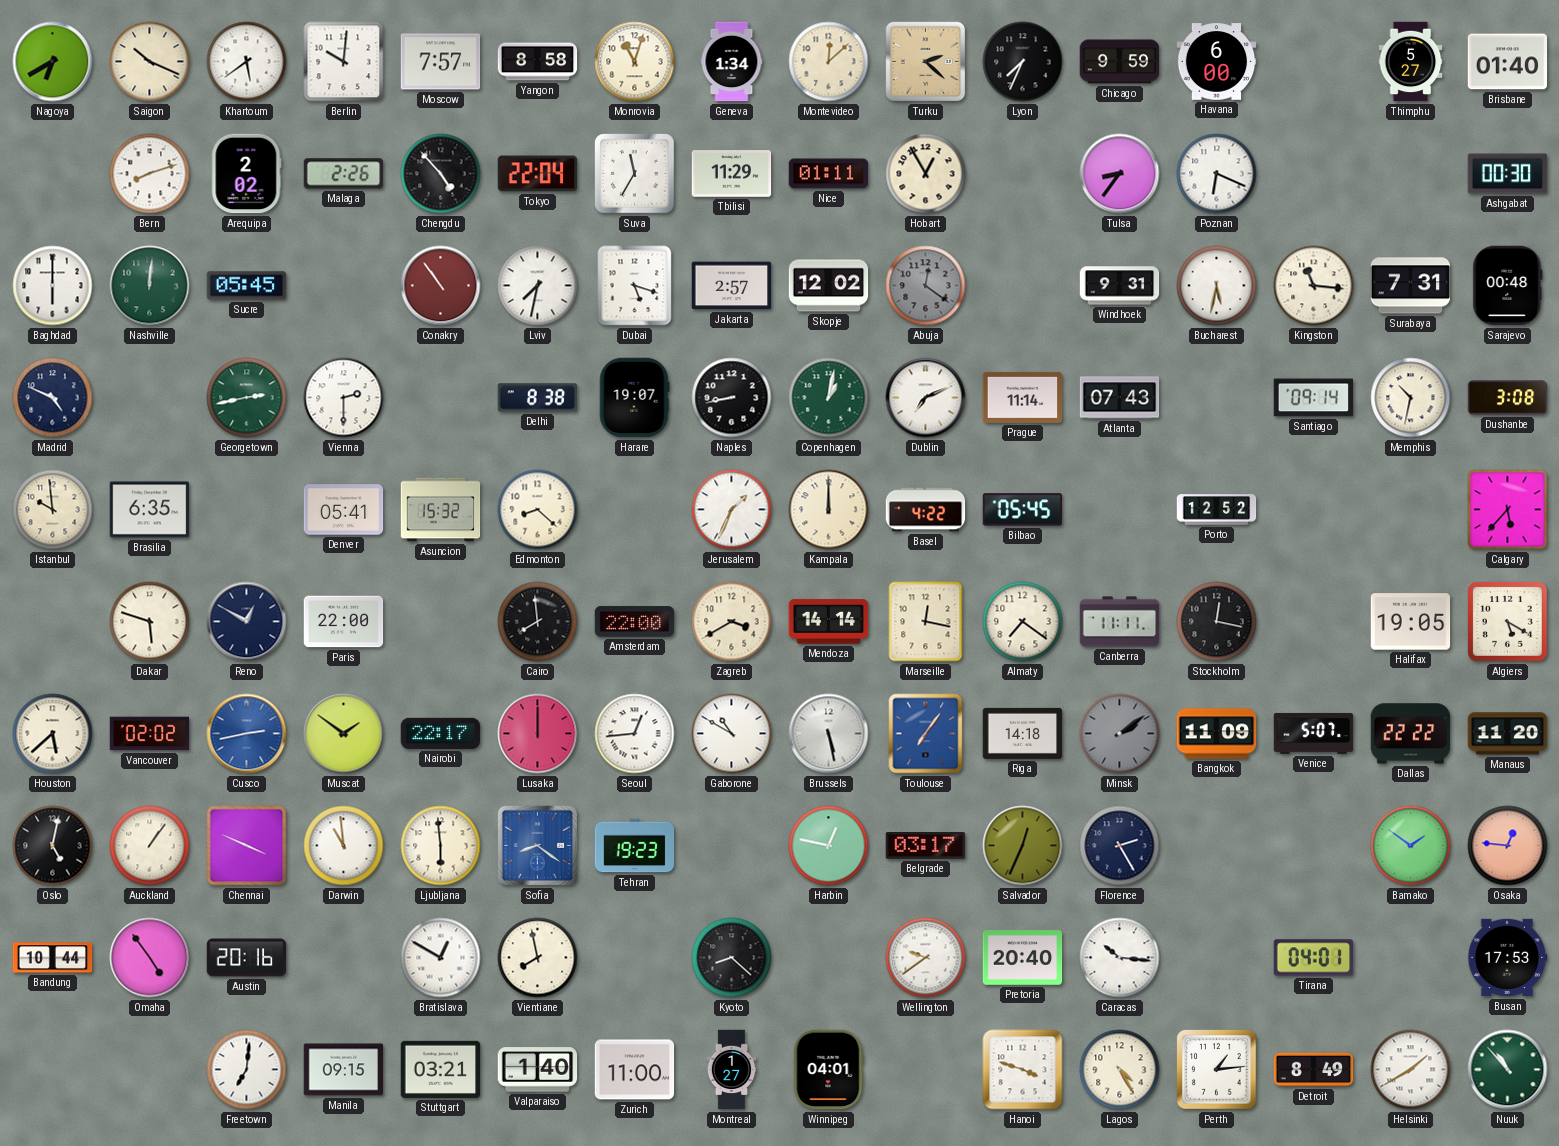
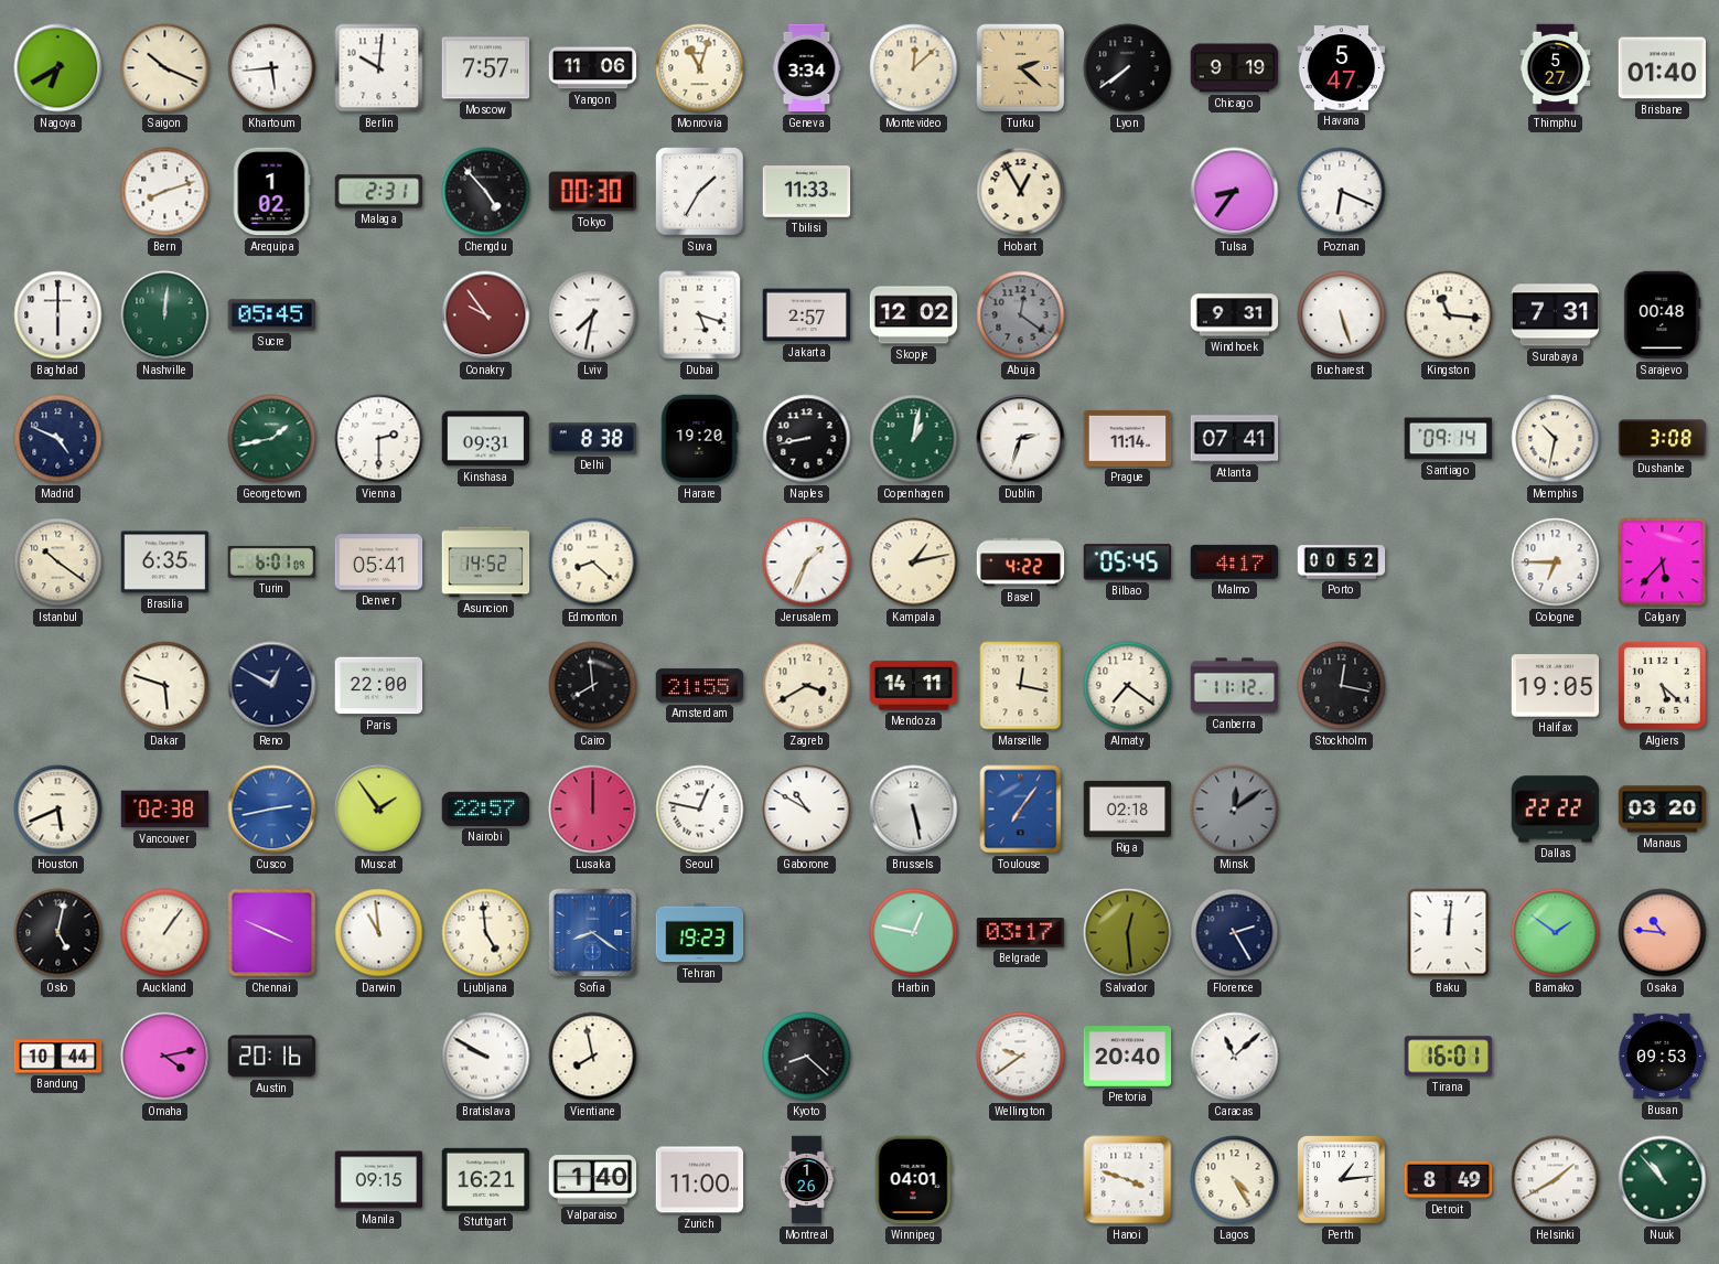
Khartoum: 5:39 -> 5:44
Yangon: 8:58 -> 11:06
Geneva: 1:34 -> 3:34
Lyon: 7:34 -> 7:39
Chicago: 9:59 -> 9:19
Havana: 6:00 -> 5:47
Arequipa: 2:02 -> 1:02
Malaga: 2:26 -> 2:31
Tokyo: 22:04 -> 00:30
Suva: 11:35 -> 1:35
Tbilisi: 11:29 -> 11:33
Nice: 01:11 -> none
Ashgabat: 00:30 -> none
Conakry: 10:54 -> 9:54
Bucharest: 5:32 -> 5:27
Georgetown: 2:43 -> 1:43
Kinshasa: none -> 09:31
Harare: 19:07 -> 19:20
Dublin: 7:11 -> 2:33
Atlanta: 07:43 -> 07:41
Istanbul: 9:59 -> 10:21
Turin: none -> 6:01
Asuncion: 15:32 -> 14:52
Kampala: 12:00 -> 1:13
Malmo: none -> 4:17
Porto: 12:52 -> 00:52
Cologne: none -> 6:45
Amsterdam: 22:00 -> 21:55
Mendoza: 14:14 -> 14:11
Canberra: 11:11 -> 11:12
Algiers: 5:20 -> 5:22
Houston: 5:38 -> 5:41
Vancouver: 02:02 -> 02:38
Muscat: 1:51 -> 1:54
Nairobi: 22:17 -> 22:57
Seoul: 12:44 -> 12:47
Riga: 14:18 -> 02:18
Minsk: 2:09 -> 12:09
Bangkok: 11:09 -> none
Venice: 5:07 -> none
Manaus: 11:20 -> 03:20
Ljubljana: 5:59 -> 4:59
Salvador: 12:34 -> 12:29
Baku: none -> 12:01
Osaka: 12:46 -> 10:46
Omaha: 4:54 -> 4:13
Bratislava: 12:50 -> 9:50
Caracas: 10:16 -> 11:08
Tirana: 04:01 -> 16:01
Busan: 17:53 -> 09:53
Freetown: 7:01 -> none
Stuttgart: 03:21 -> 16:21
Montreal: 1:27 -> 1:26
